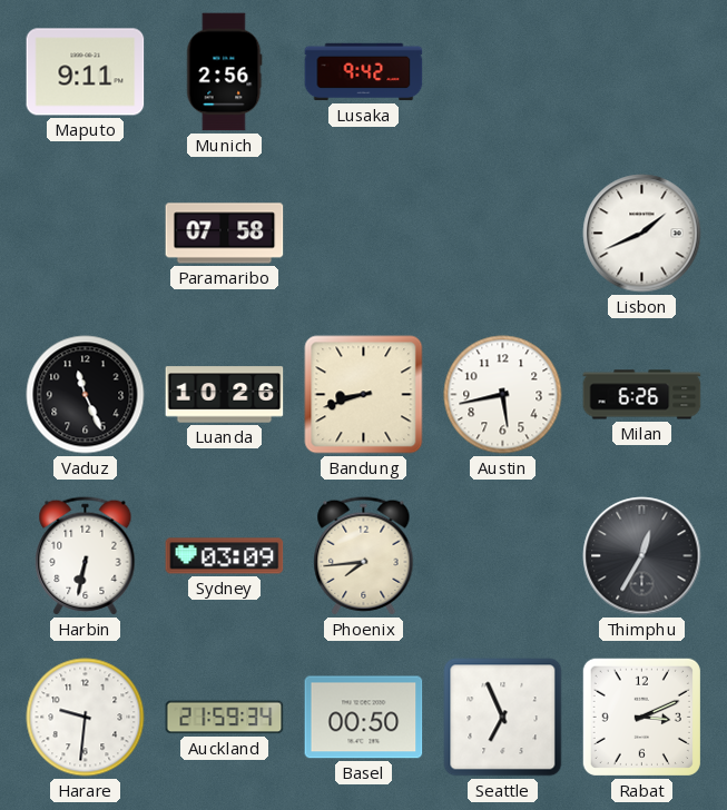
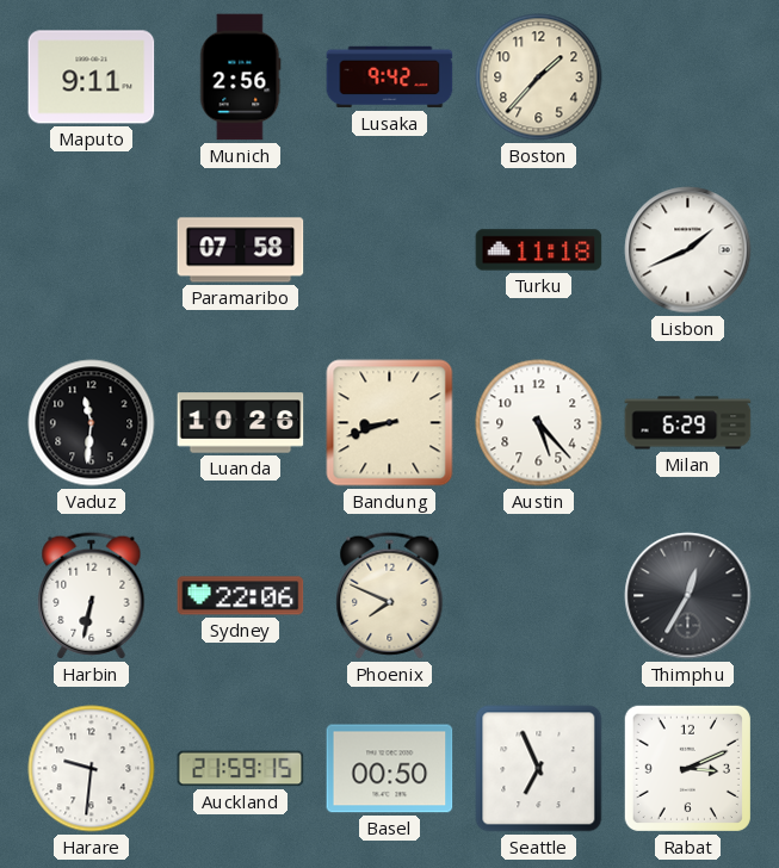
Boston: none -> 1:37
Turku: none -> 11:18
Vaduz: 11:26 -> 11:31
Austin: 5:43 -> 5:23
Milan: 6:26 -> 6:29
Sydney: 03:09 -> 22:06
Phoenix: 7:44 -> 7:49
Auckland: 21:59:34 -> 21:59:15
